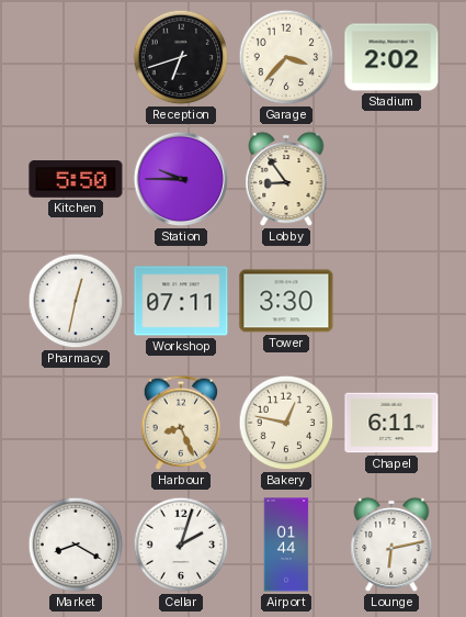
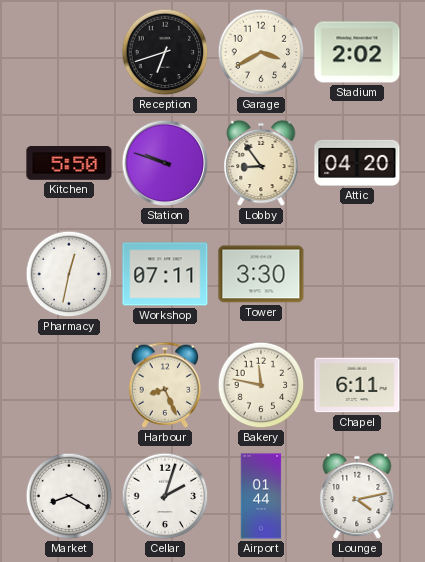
Garage: 3:37 -> 3:40
Station: 9:45 -> 9:48
Attic: none -> 04:20
Bakery: 12:47 -> 11:47
Lounge: 6:13 -> 4:13
